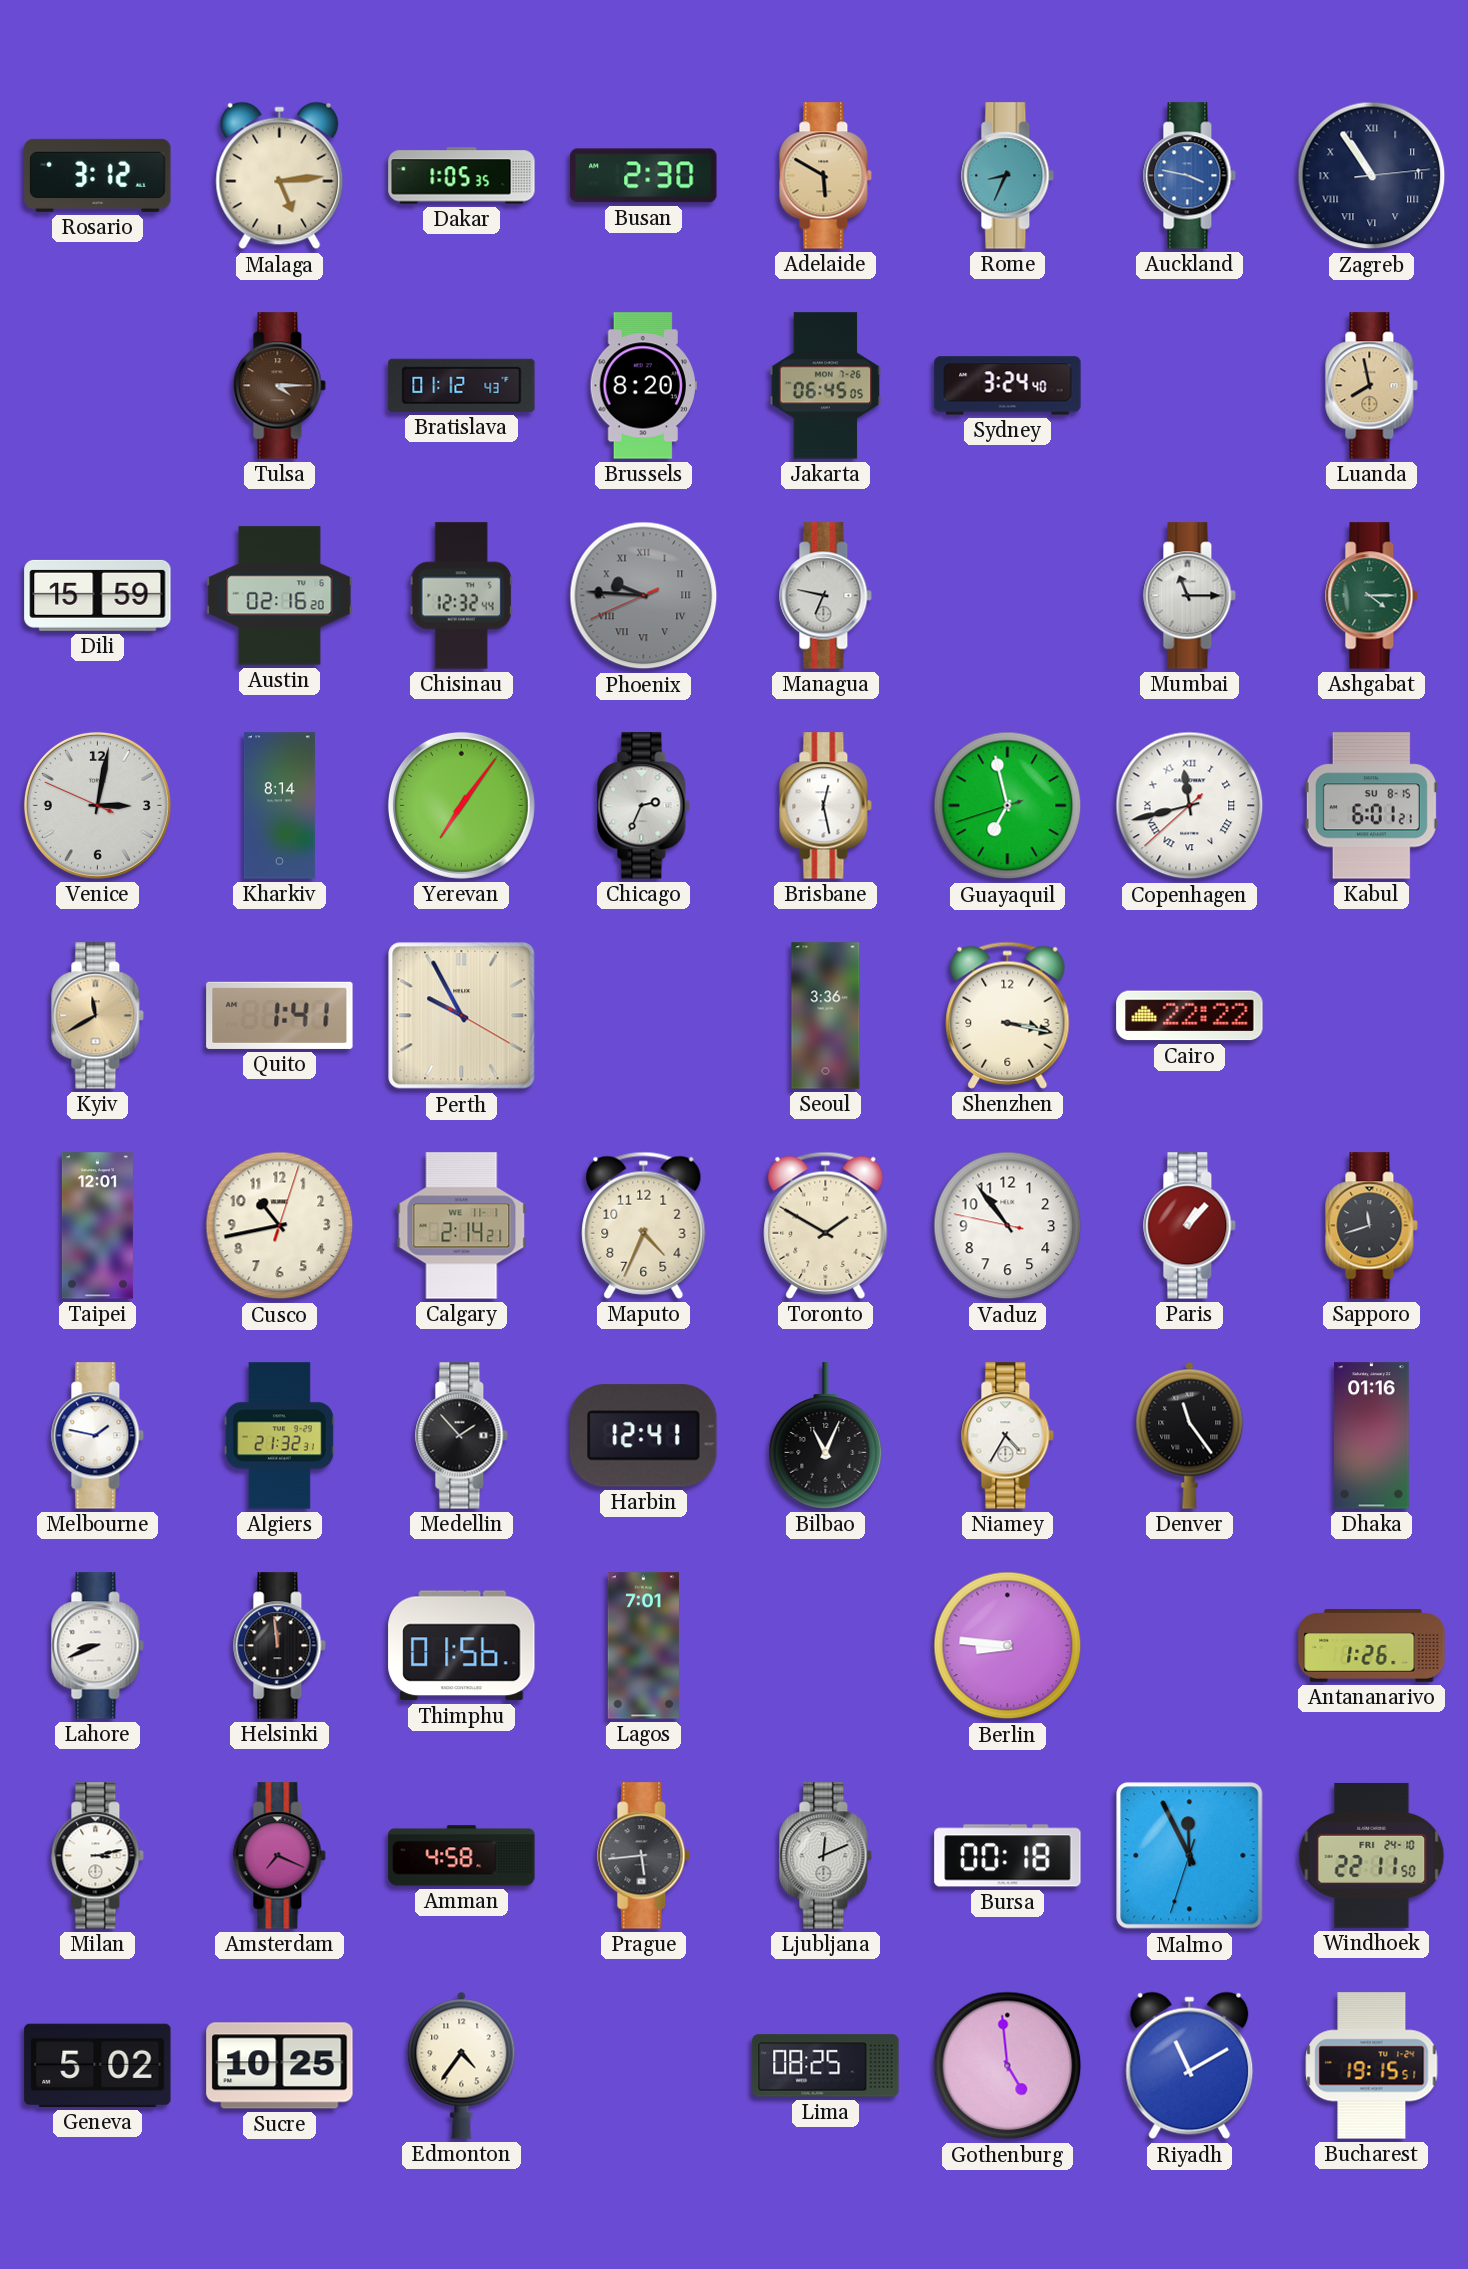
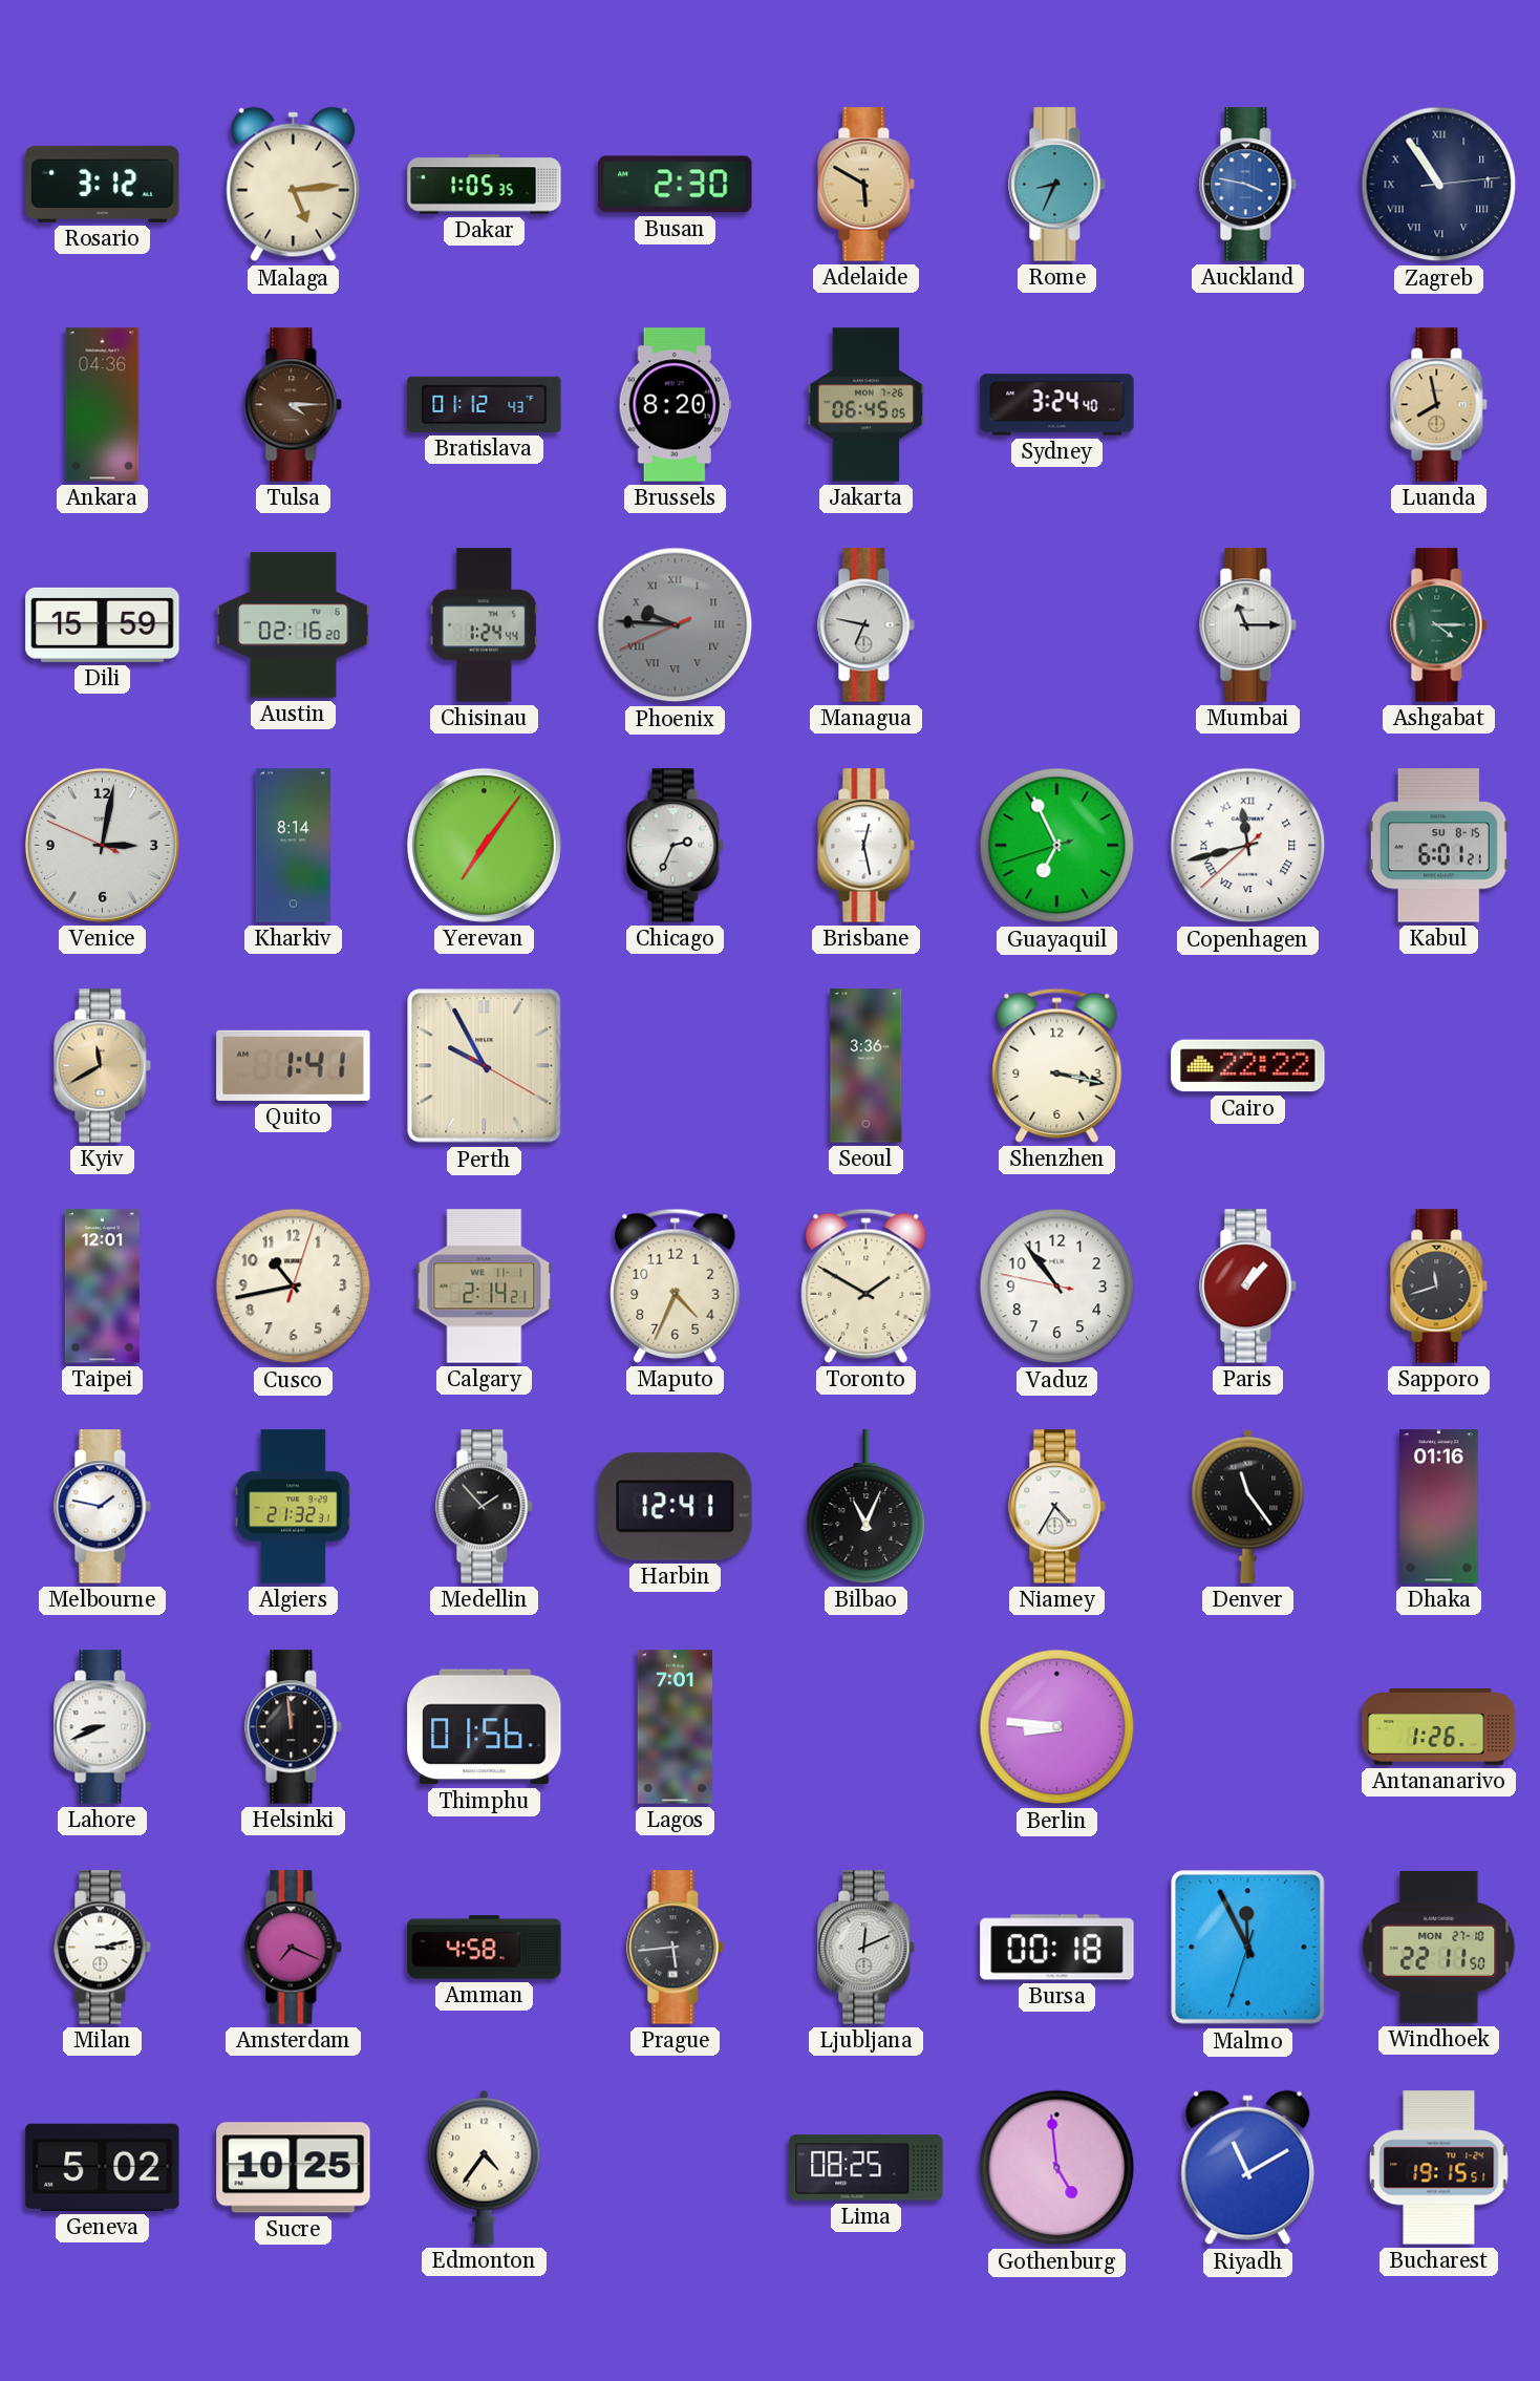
Ankara: none -> 04:36
Chisinau: 12:32 -> 1:24
Guayaquil: 6:57 -> 6:55
Windhoek date: FRI 24-10 -> MON 27-10
